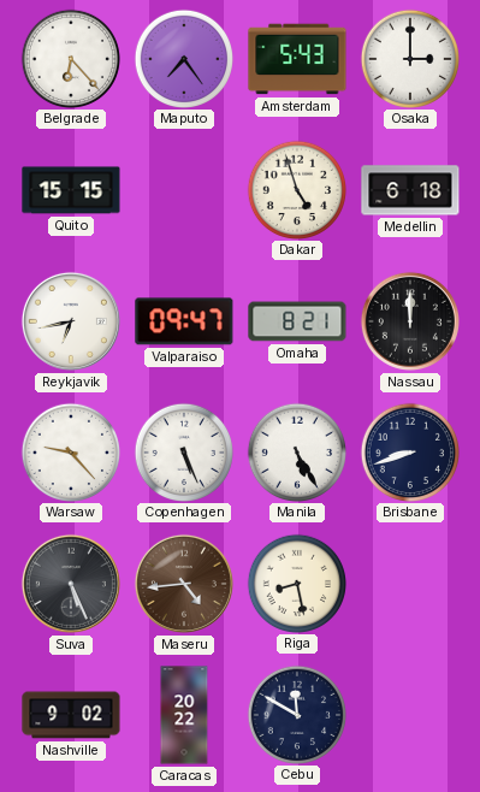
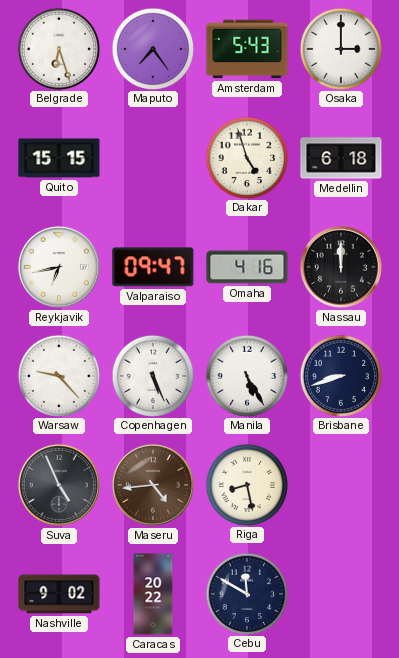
Belgrade: 6:23 -> 6:27
Omaha: 8:21 -> 4:16
Suva: 5:26 -> 4:56
